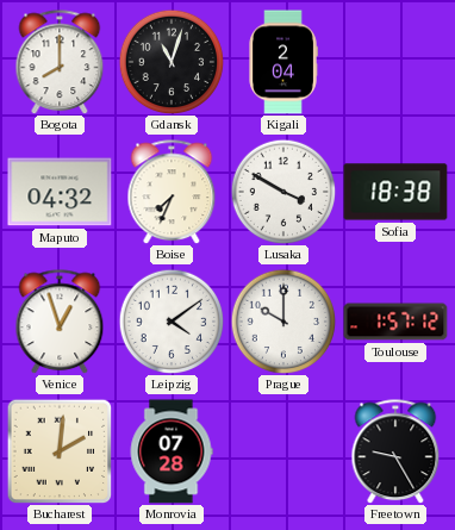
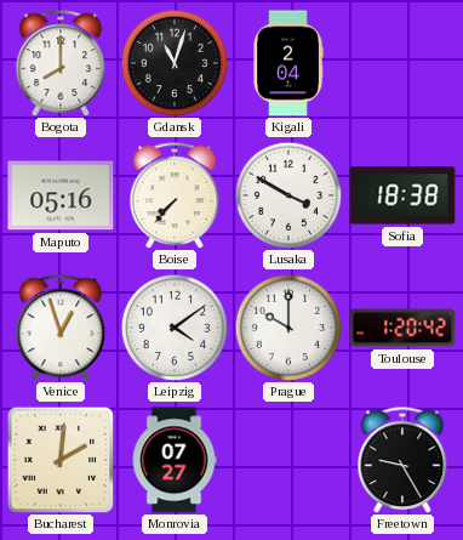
Maputo: 04:32 -> 05:16
Boise: 7:34 -> 7:37
Toulouse: 1:57 -> 1:20
Monrovia: 07:28 -> 07:27
